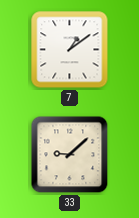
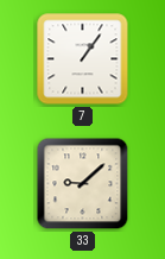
7: 1:09 -> 1:06
